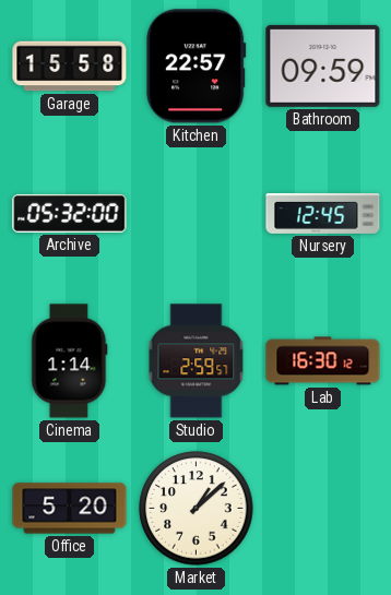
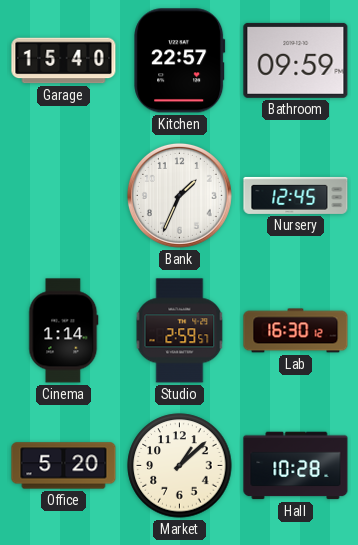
Garage: 15:58 -> 15:40
Archive: 05:32 -> none
Bank: none -> 1:34
Hall: none -> 10:28
